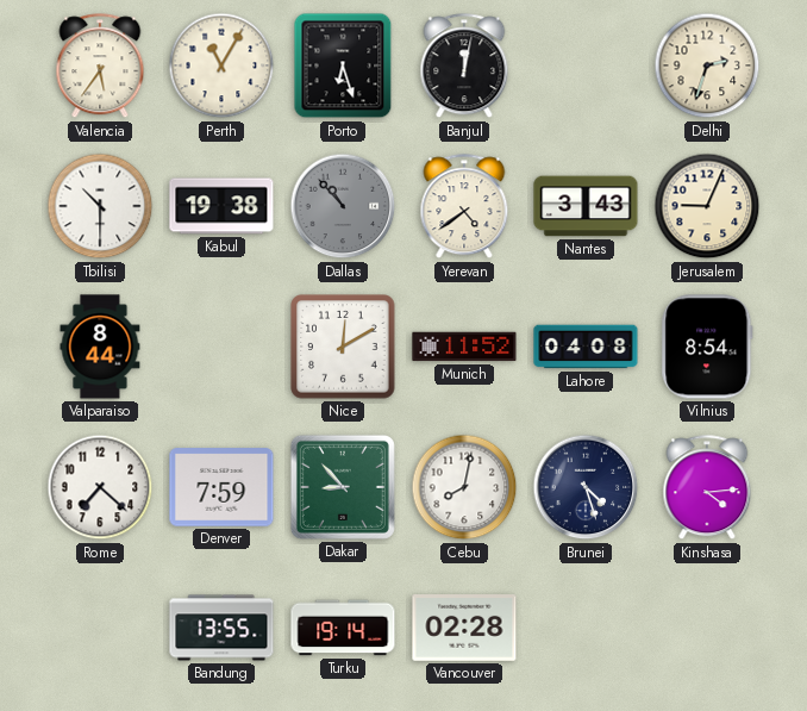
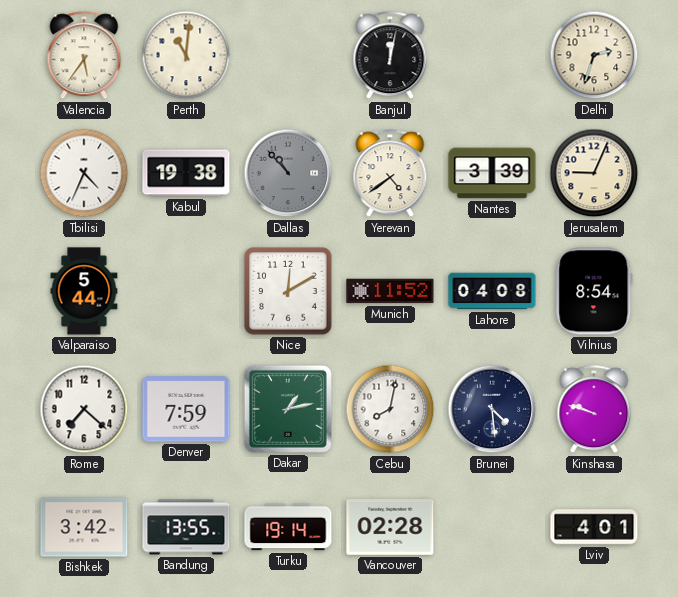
Perth: 11:05 -> 11:01
Porto: 6:27 -> none
Tbilisi: 10:30 -> 4:34
Nantes: 3:43 -> 3:39
Valparaiso: 8:44 -> 5:44
Dakar: 8:53 -> 1:13
Brunei: 4:27 -> 4:29
Kinshasa: 4:14 -> 9:48
Bishkek: none -> 3:42
Lviv: none -> 4:01
